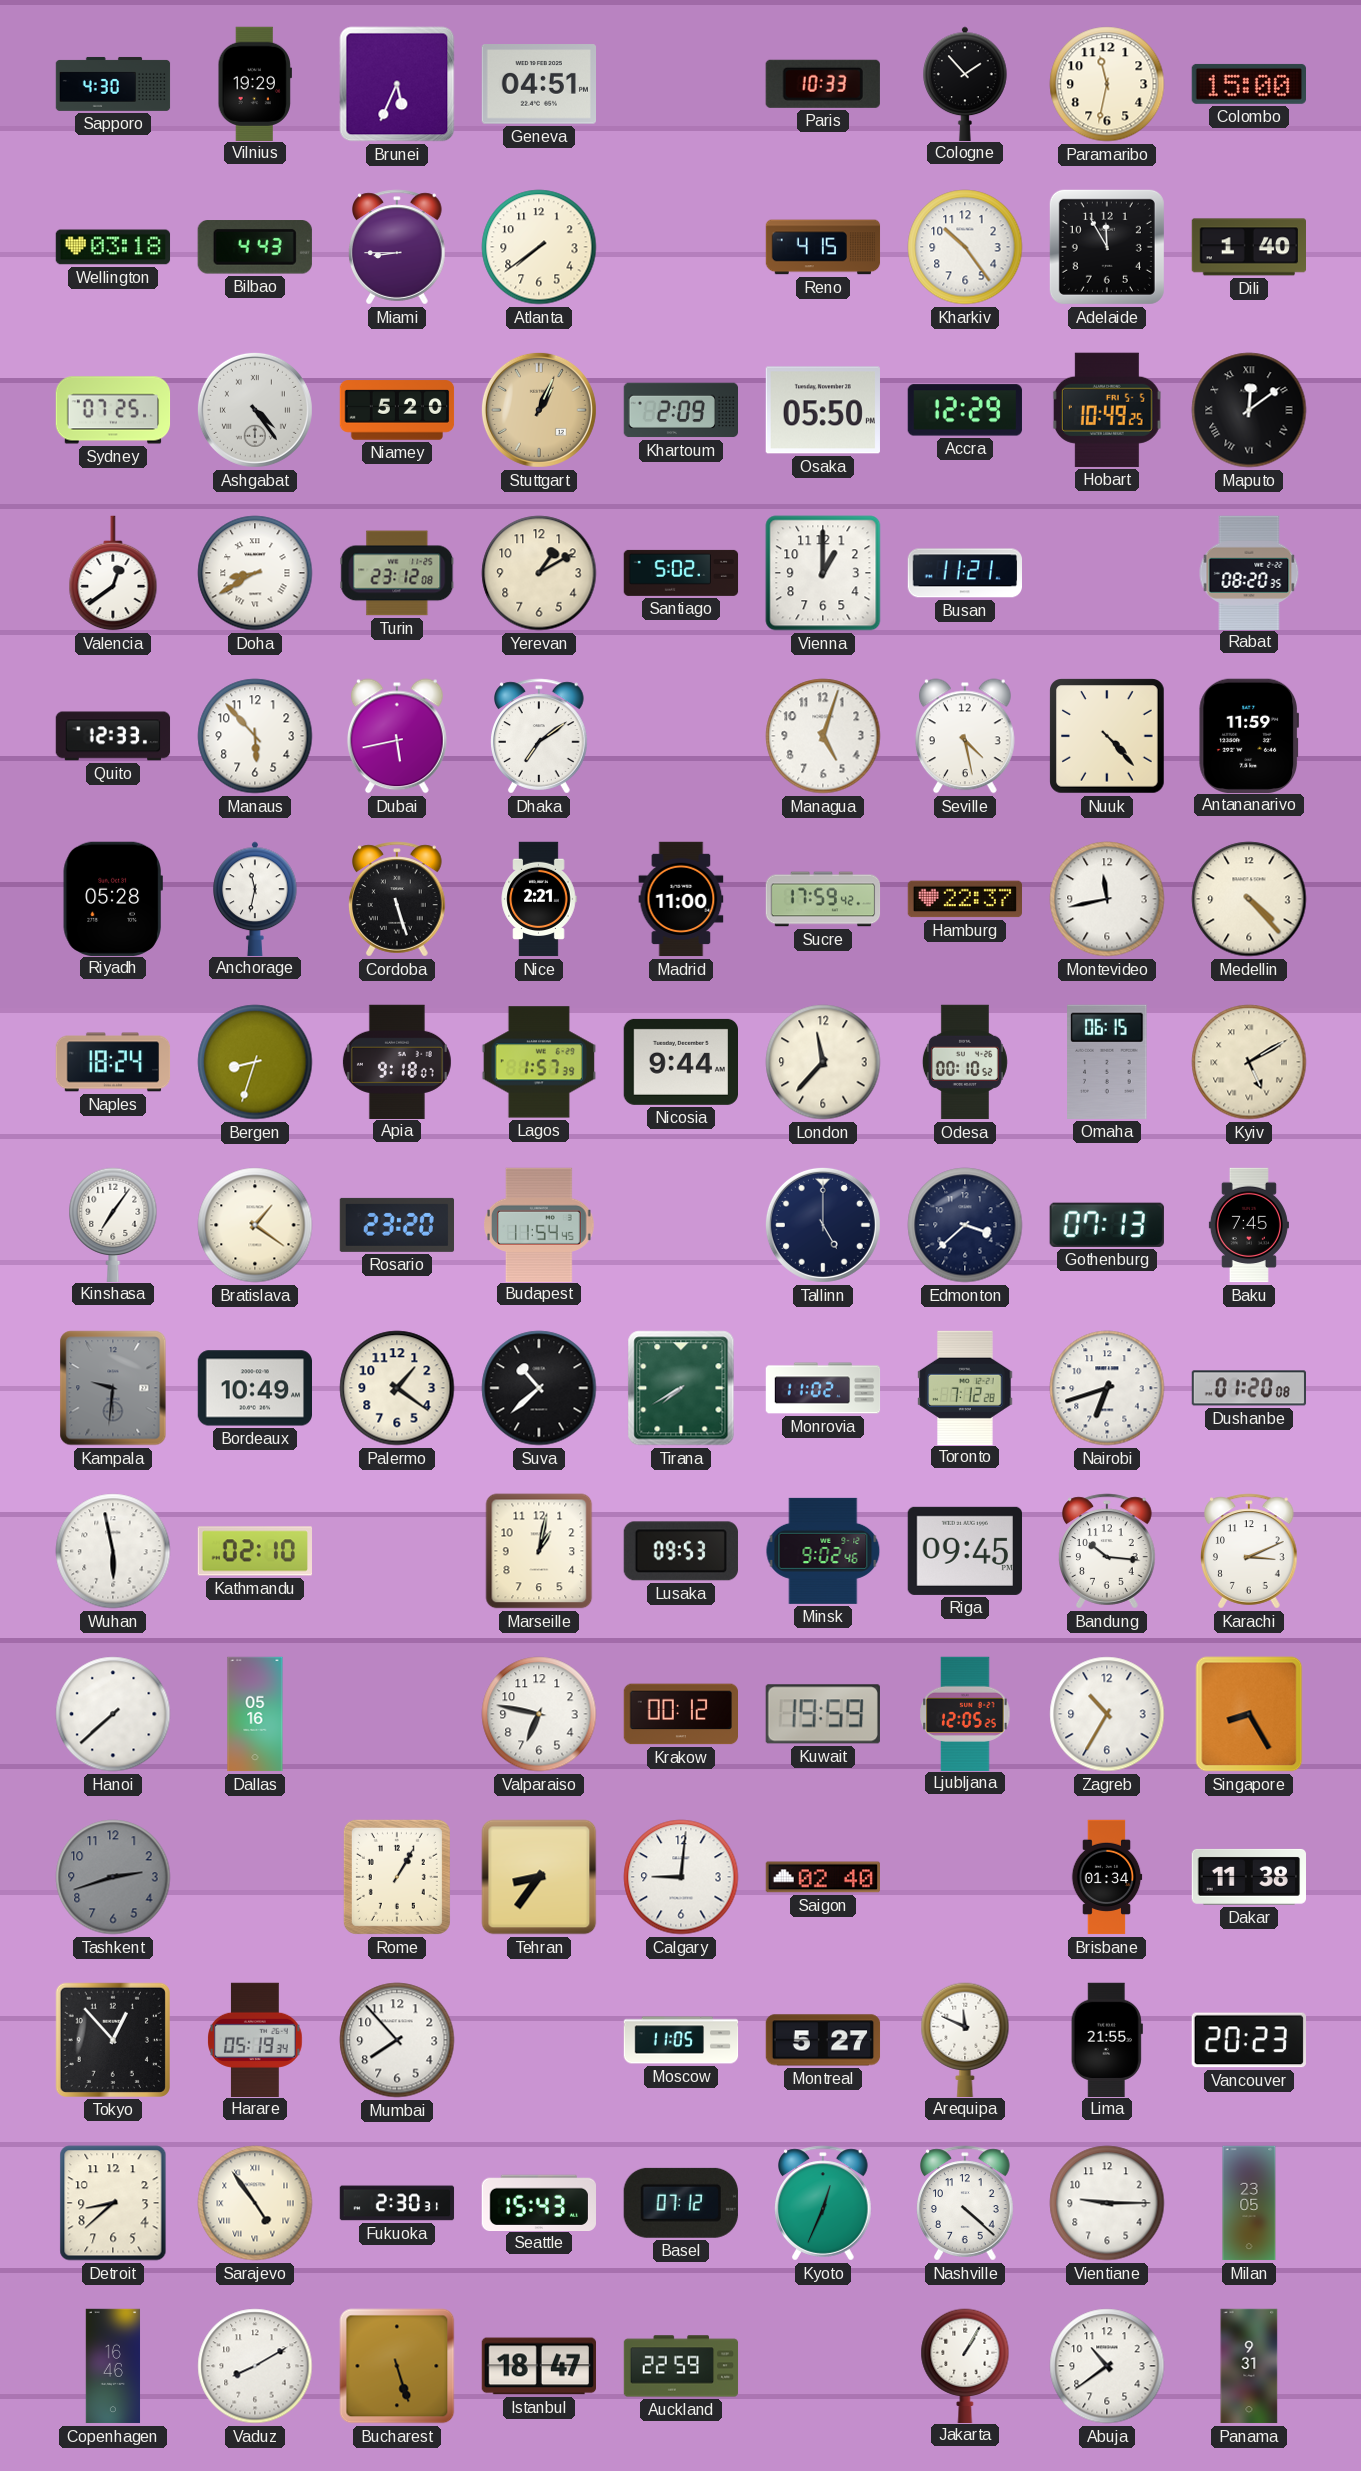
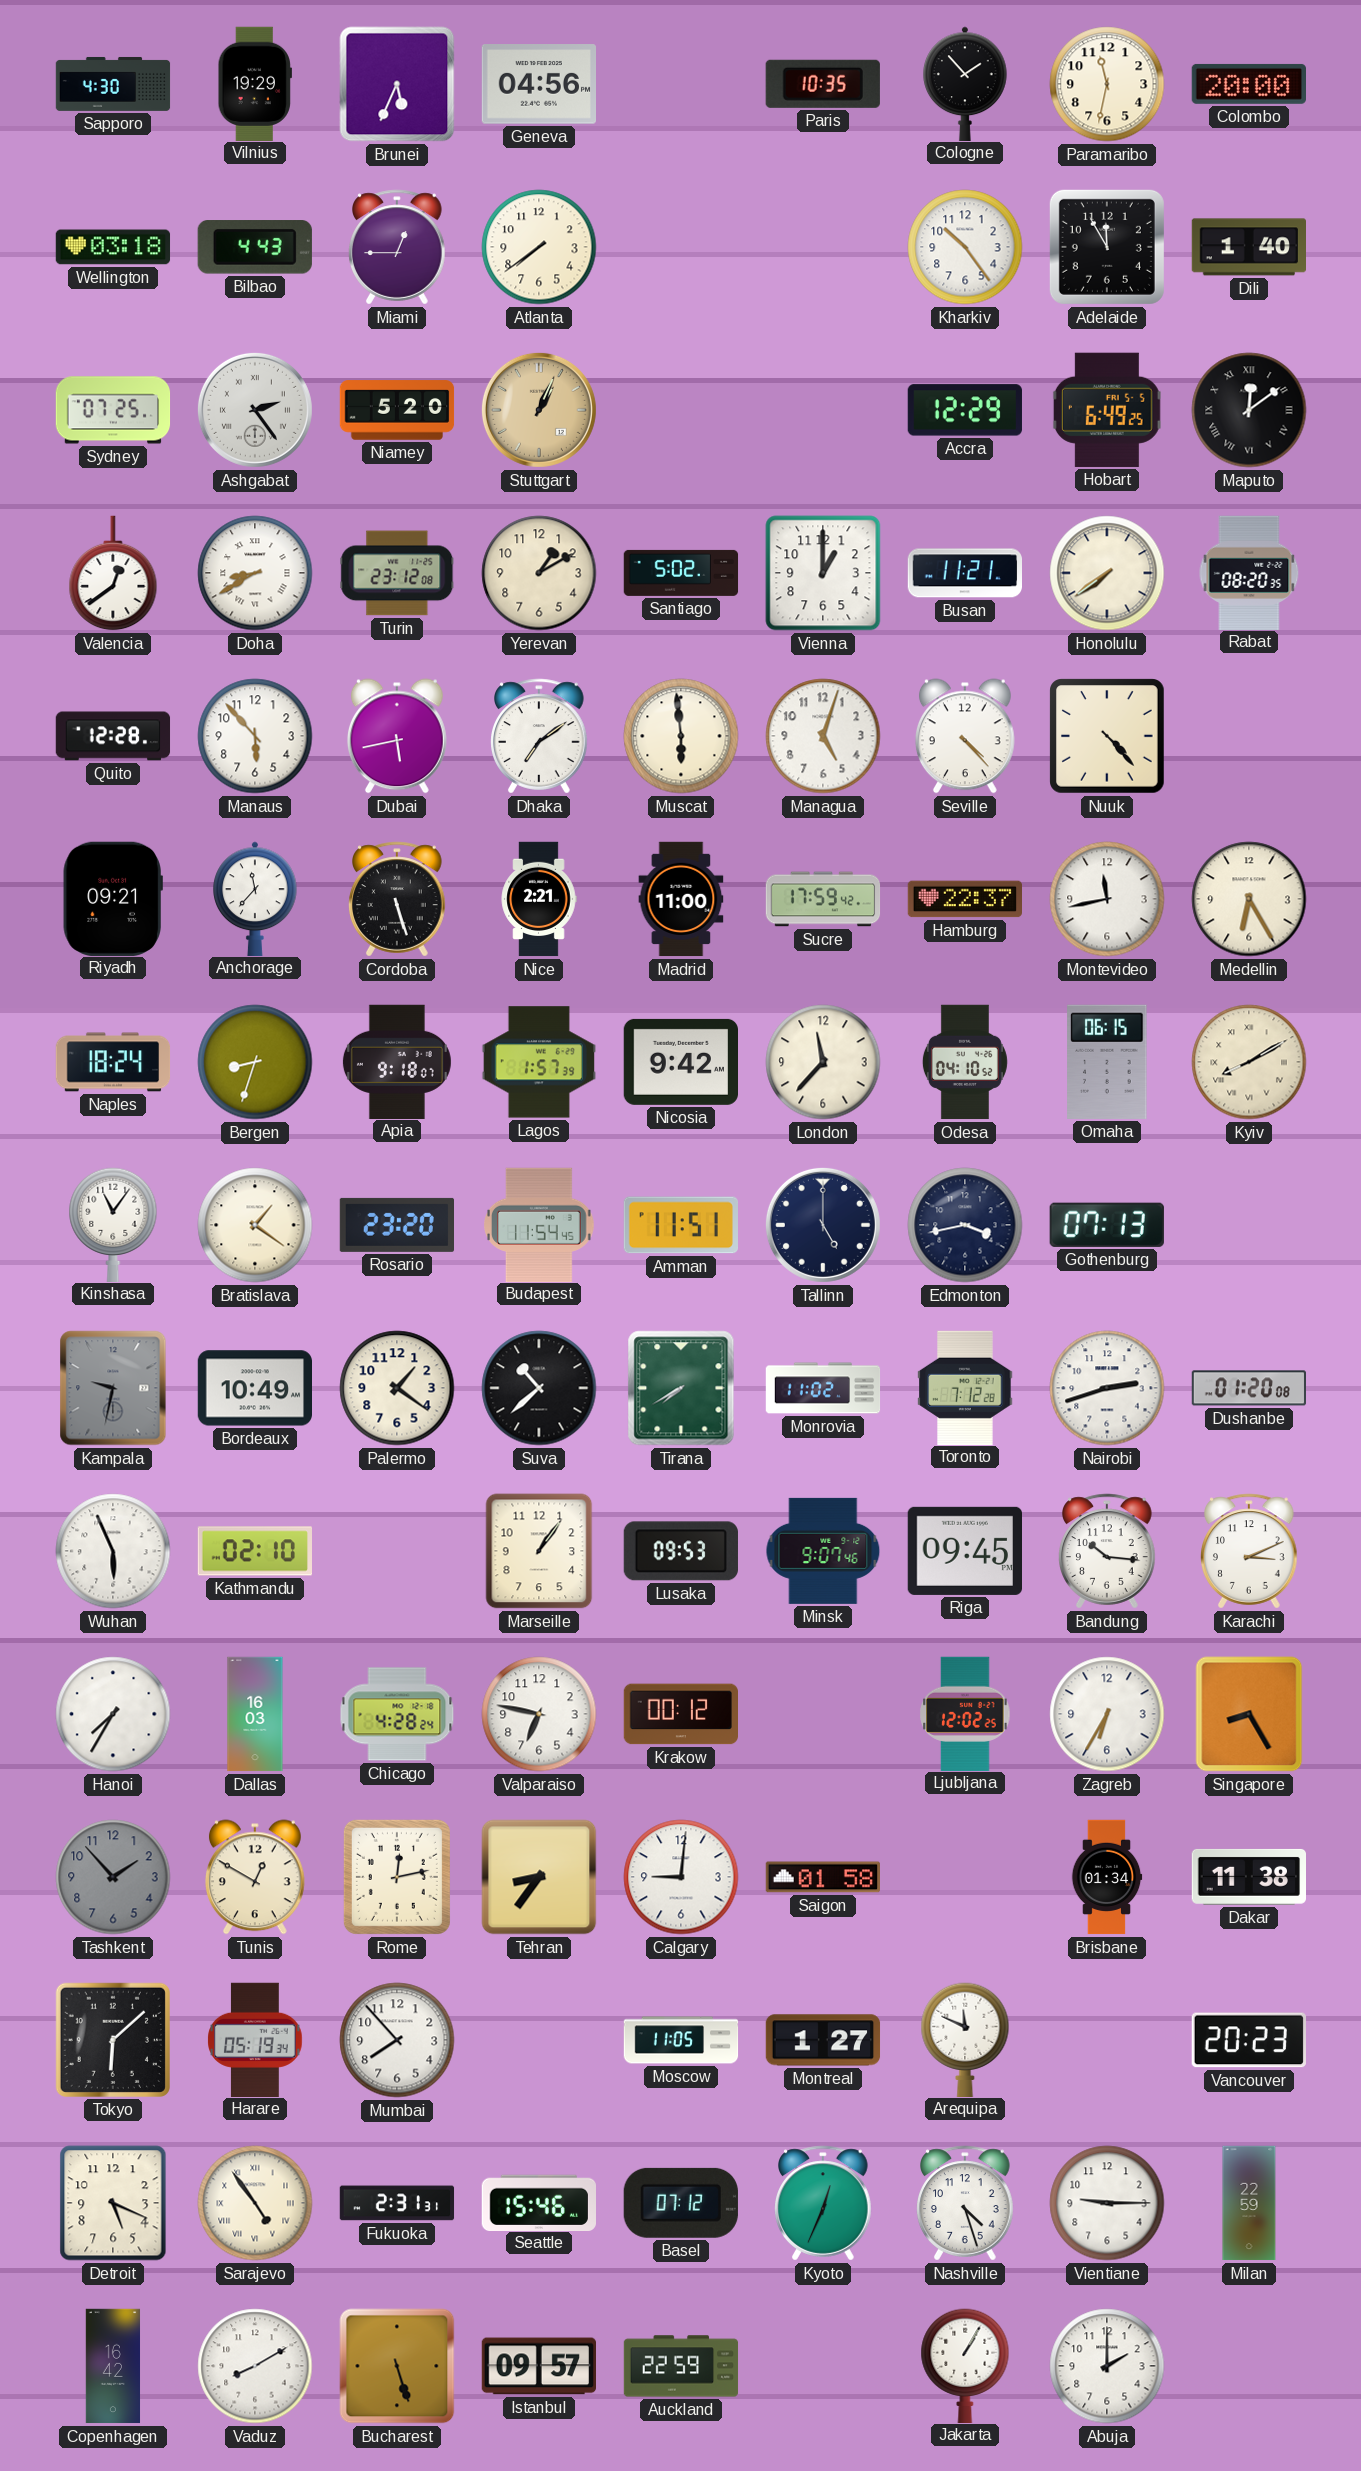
Geneva: 04:51 -> 04:56
Paris: 10:33 -> 10:35
Colombo: 15:00 -> 20:00
Miami: 8:45 -> 12:45
Reno: 4:15 -> none
Ashgabat: 4:24 -> 2:24
Khartoum: 2:09 -> none
Osaka: 05:50 -> none
Hobart: 10:49 -> 6:49
Honolulu: none -> 7:39
Quito: 12:33 -> 12:28
Muscat: none -> 5:59
Seville: 4:28 -> 4:23
Antananarivo: 11:59 -> none
Riyadh: 05:28 -> 09:21
Anchorage: 11:32 -> 11:37
Medellin: 4:23 -> 6:25
Nicosia: 9:44 -> 9:42
Odesa: 00:10 -> 04:10
Kyiv: 5:10 -> 8:10
Kinshasa: 7:06 -> 11:06
Amman: none -> 11:51
Edmonton: 3:38 -> 3:43
Baku: 7:45 -> none
Kampala: 9:31 -> 9:32
Nairobi: 6:42 -> 2:42
Wuhan: 5:58 -> 5:56
Marseille: 1:02 -> 1:06
Minsk: 9:02 -> 9:07
Hanoi: 7:38 -> 7:35
Dallas: 05:16 -> 16:03
Chicago: none -> 4:28
Kuwait: 19:59 -> none
Ljubljana: 12:05 -> 12:02
Zagreb: 10:35 -> 6:35
Tashkent: 2:42 -> 1:53
Tunis: none -> 12:50
Rome: 1:05 -> 12:13
Saigon: 02:40 -> 01:58
Tokyo: 12:53 -> 6:08
Montreal: 5:27 -> 1:27
Lima: 21:55 -> none
Detroit: 8:38 -> 5:19
Fukuoka: 2:30 -> 2:31
Seattle: 15:43 -> 15:46
Nashville: 4:22 -> 4:27
Milan: 23:05 -> 22:59
Copenhagen: 16:46 -> 16:42
Istanbul: 18:47 -> 09:57
Abuja: 10:39 -> 2:00
Panama: 9:31 -> none
